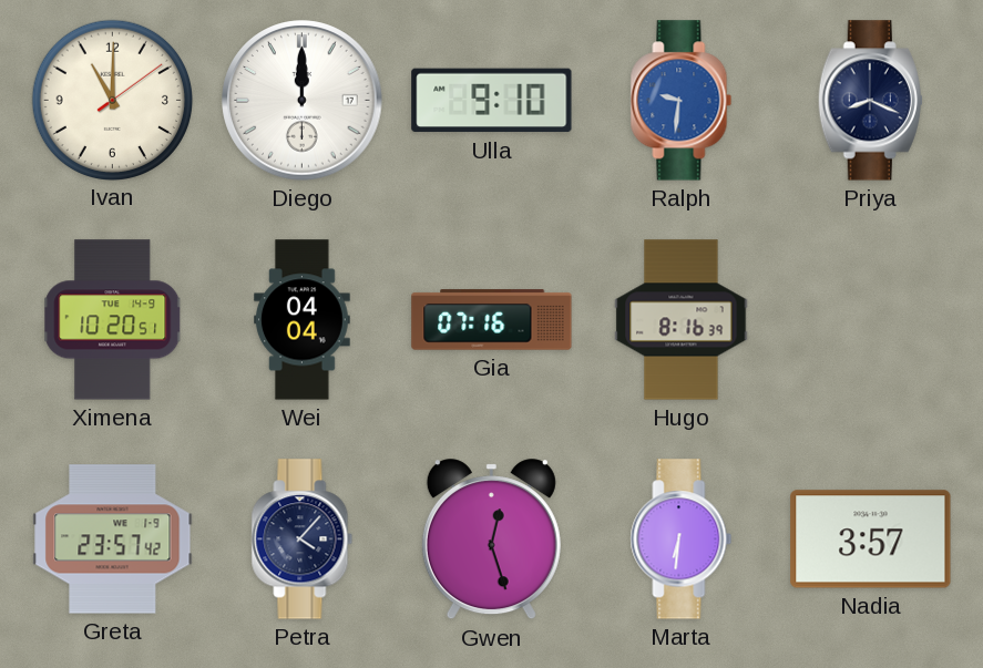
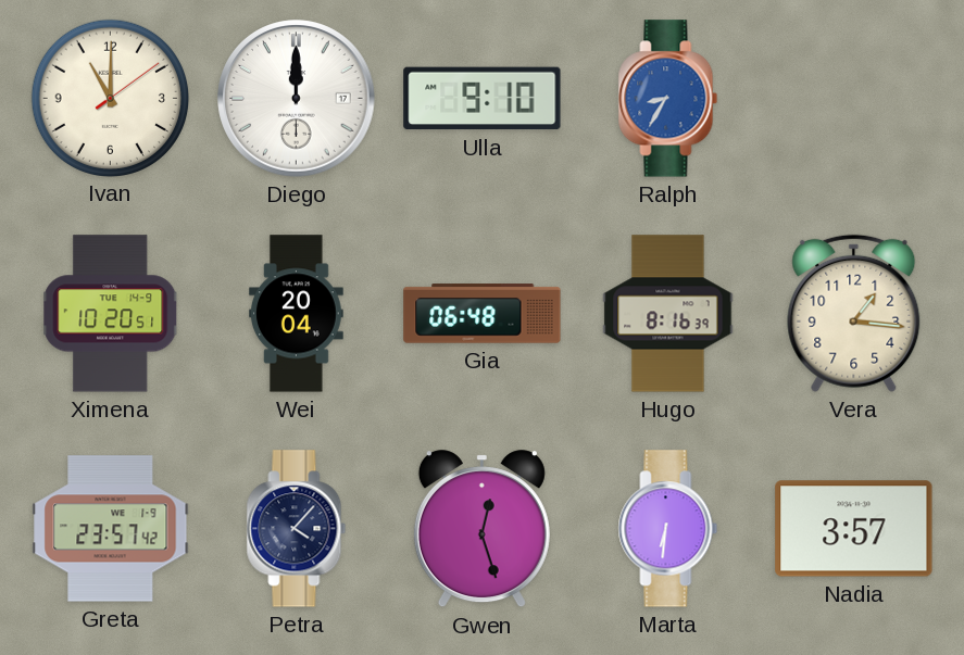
Ralph: 9:31 -> 8:35
Priya: 8:19 -> none
Wei: 04:04 -> 20:04
Gia: 07:16 -> 06:48
Vera: none -> 1:16
